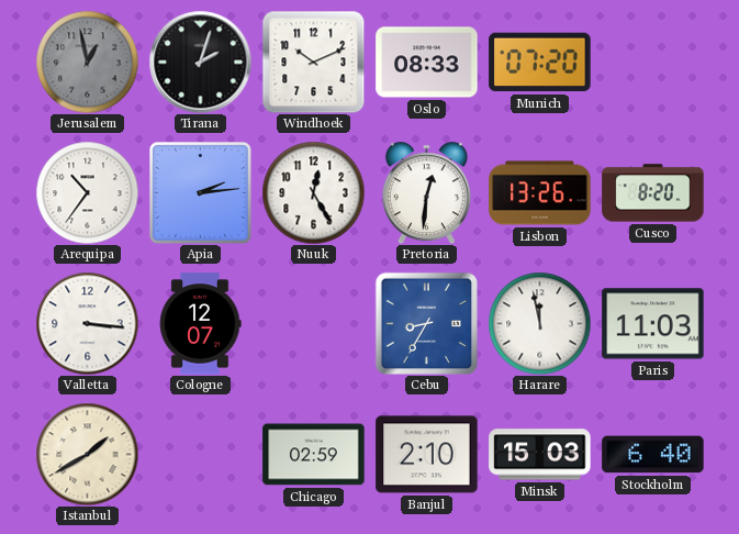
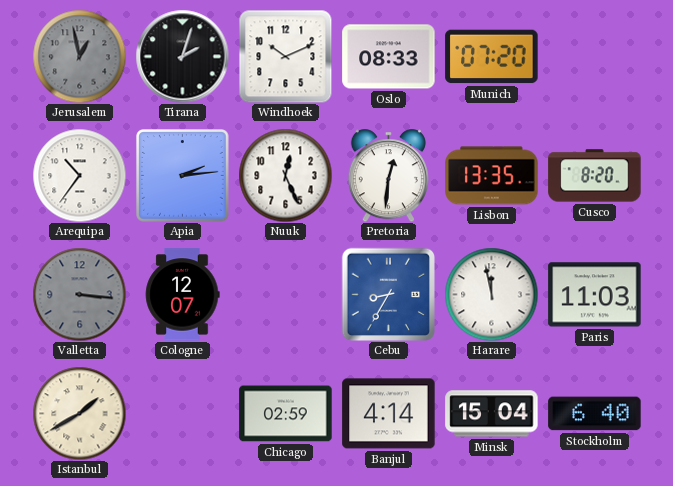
Nuuk: 12:25 -> 12:26
Lisbon: 13:26 -> 13:35
Valletta dial: white -> grey
Banjul: 2:10 -> 4:14
Minsk: 15:03 -> 15:04
